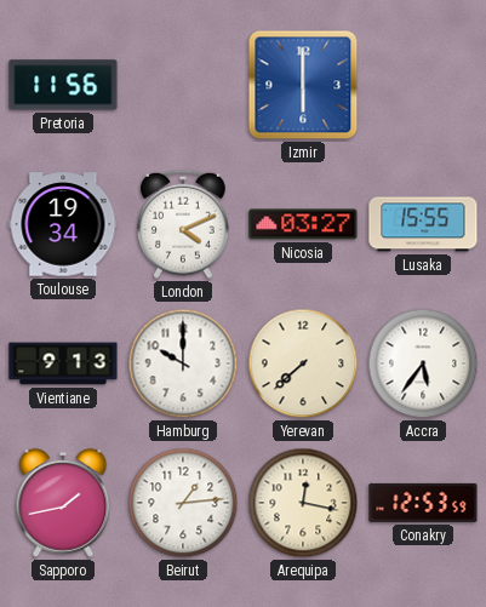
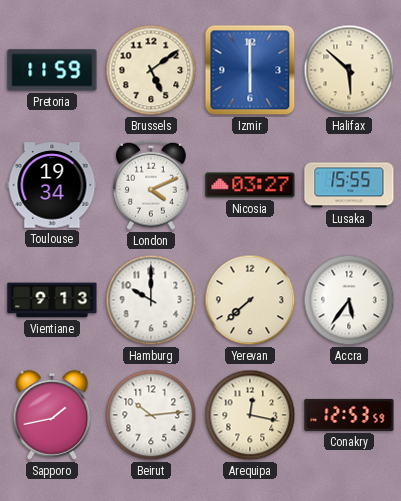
Pretoria: 11:56 -> 11:59
Brussels: none -> 5:09
Halifax: none -> 5:52
Beirut: 1:14 -> 10:14
